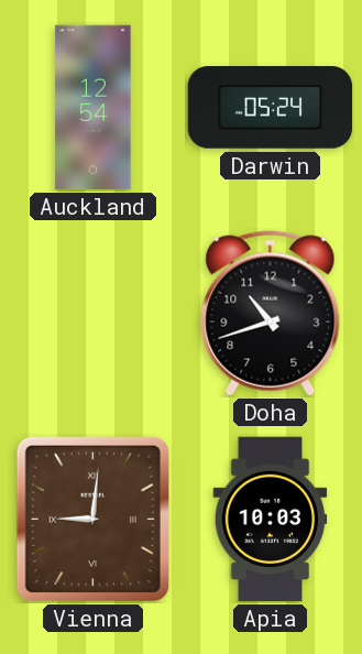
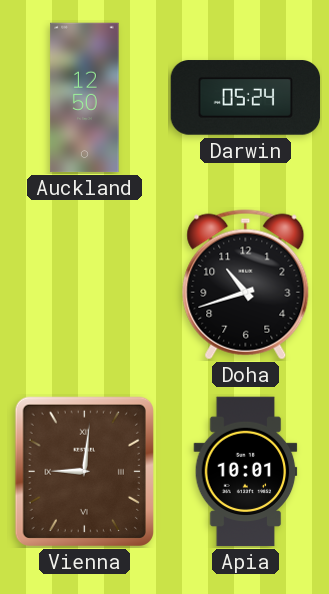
Auckland: 12:54 -> 12:50
Apia: 10:03 -> 10:01
